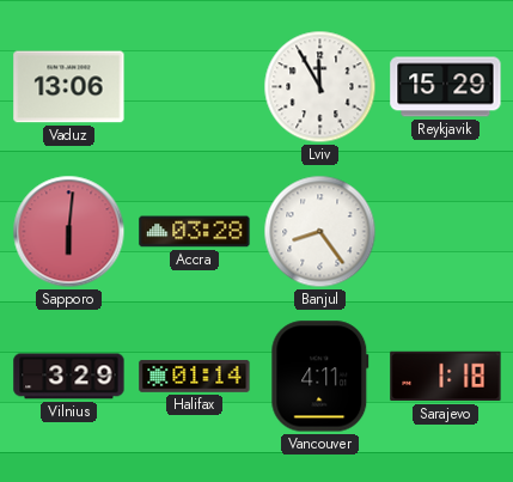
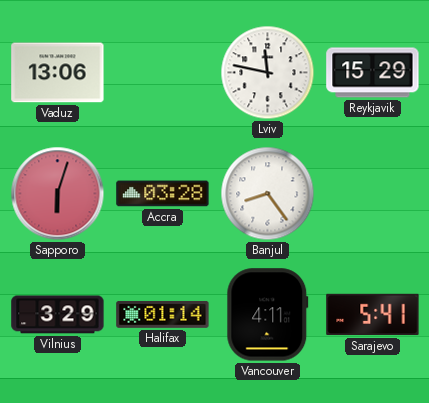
Lviv: 11:55 -> 11:47
Sapporo: 6:01 -> 6:03
Sarajevo: 1:18 -> 5:41
